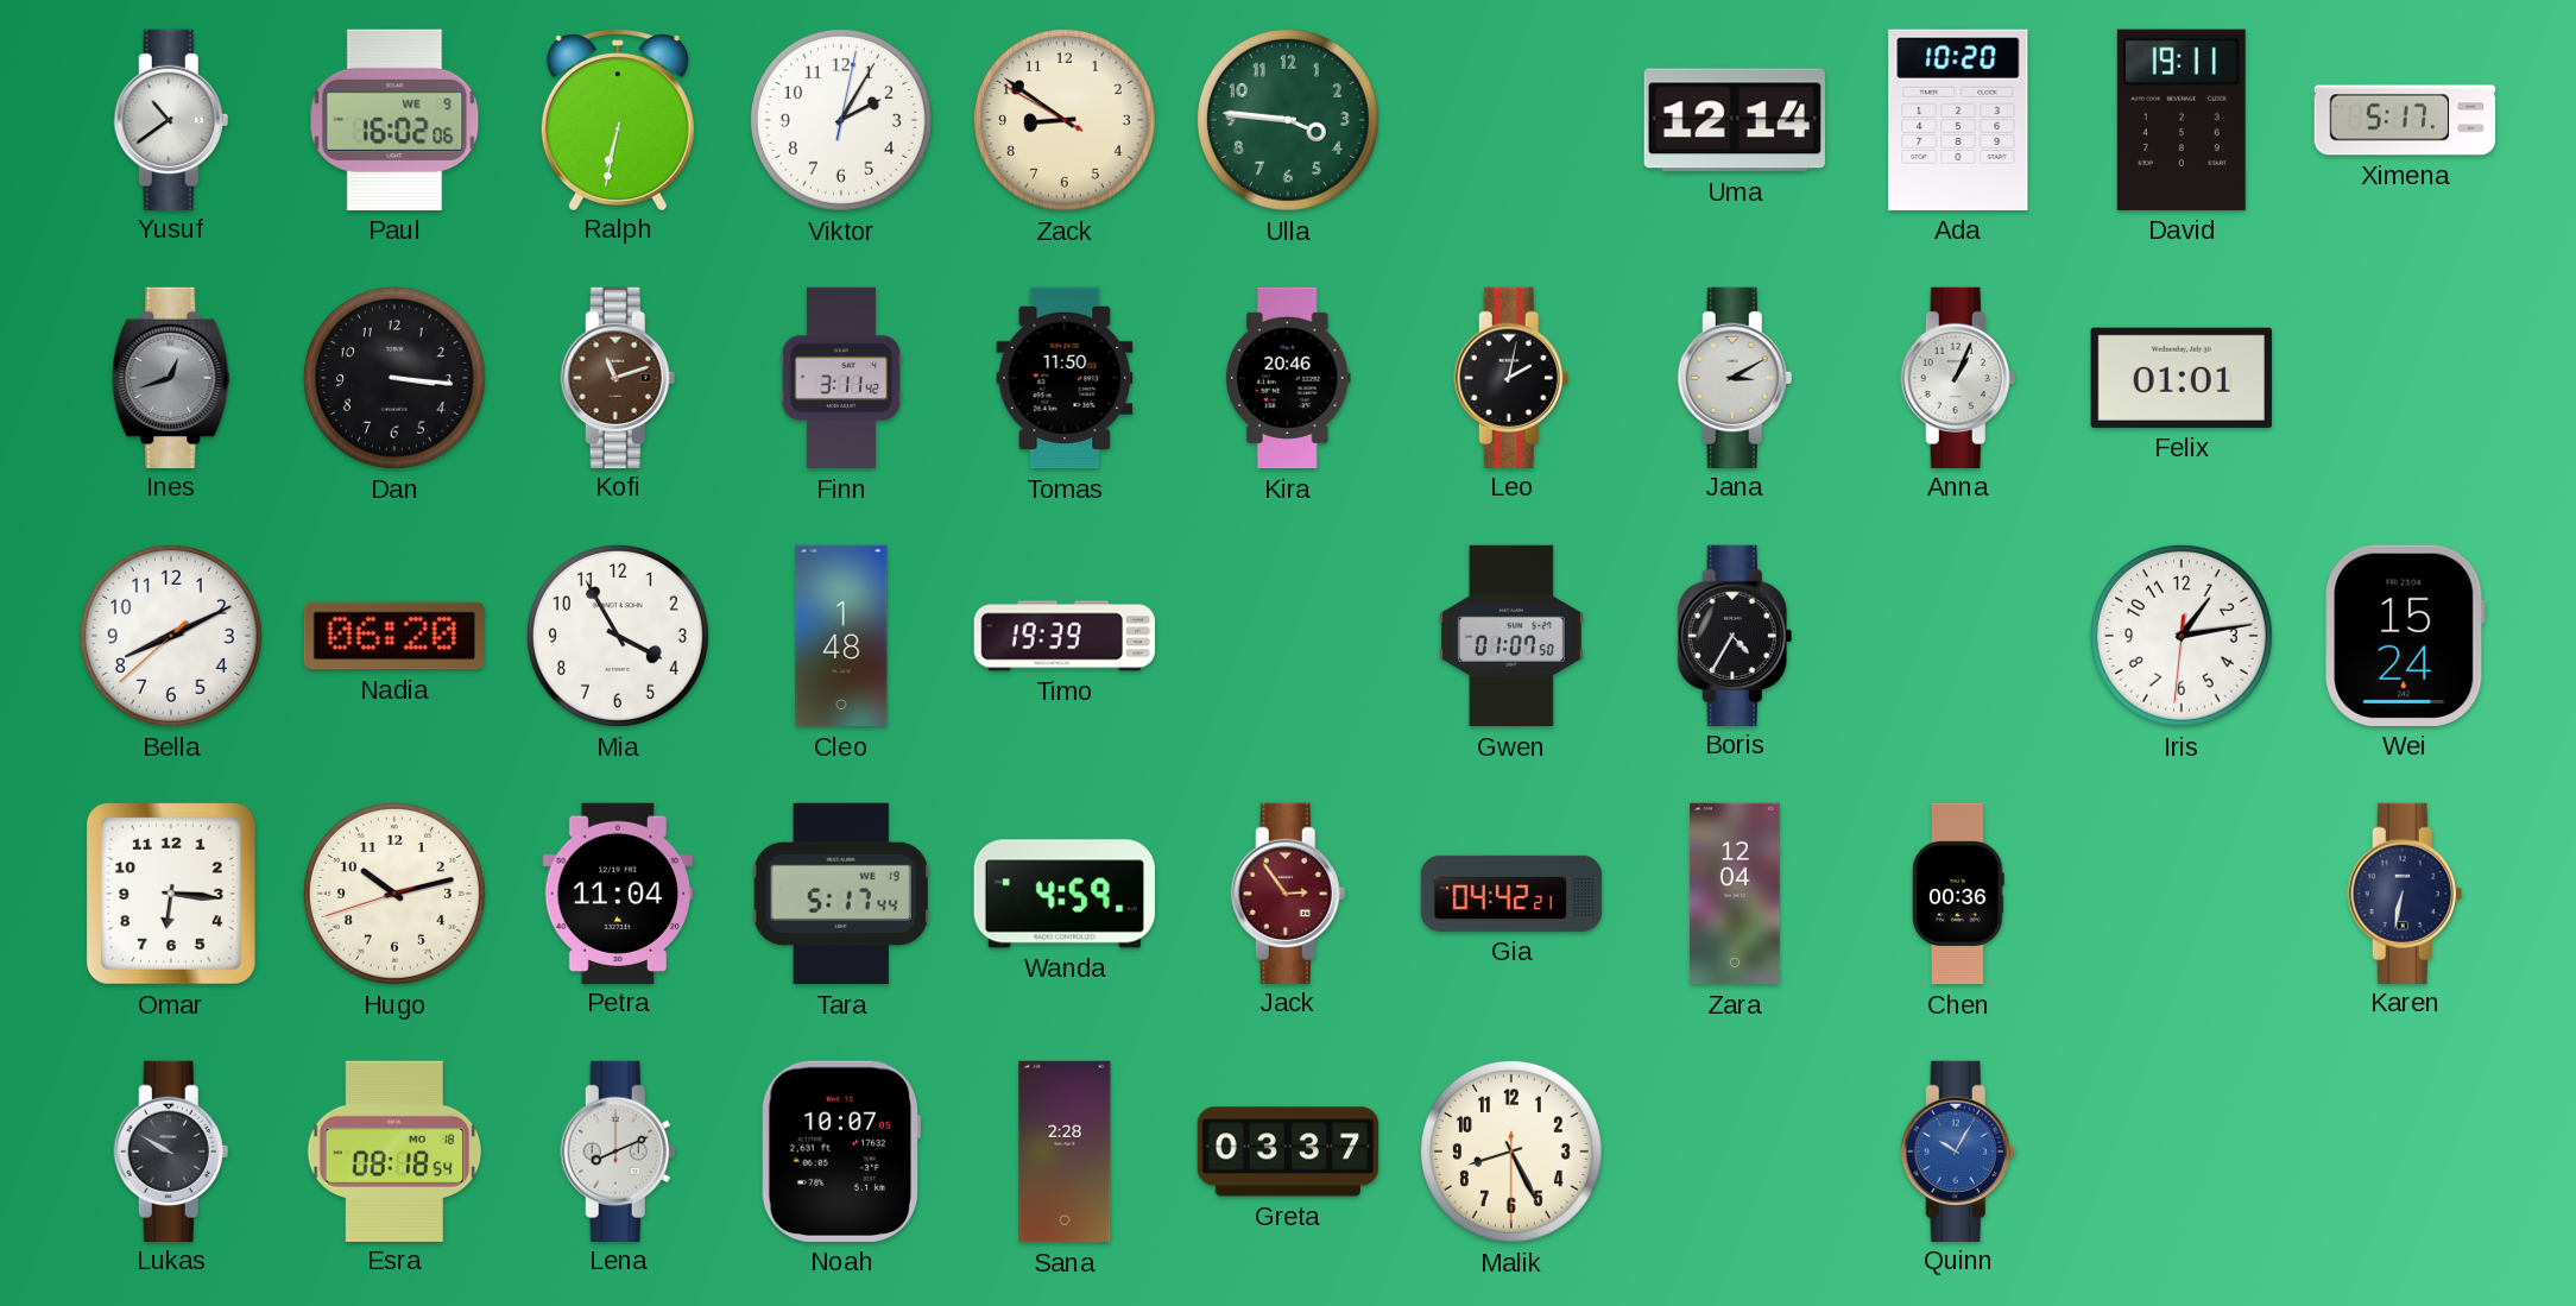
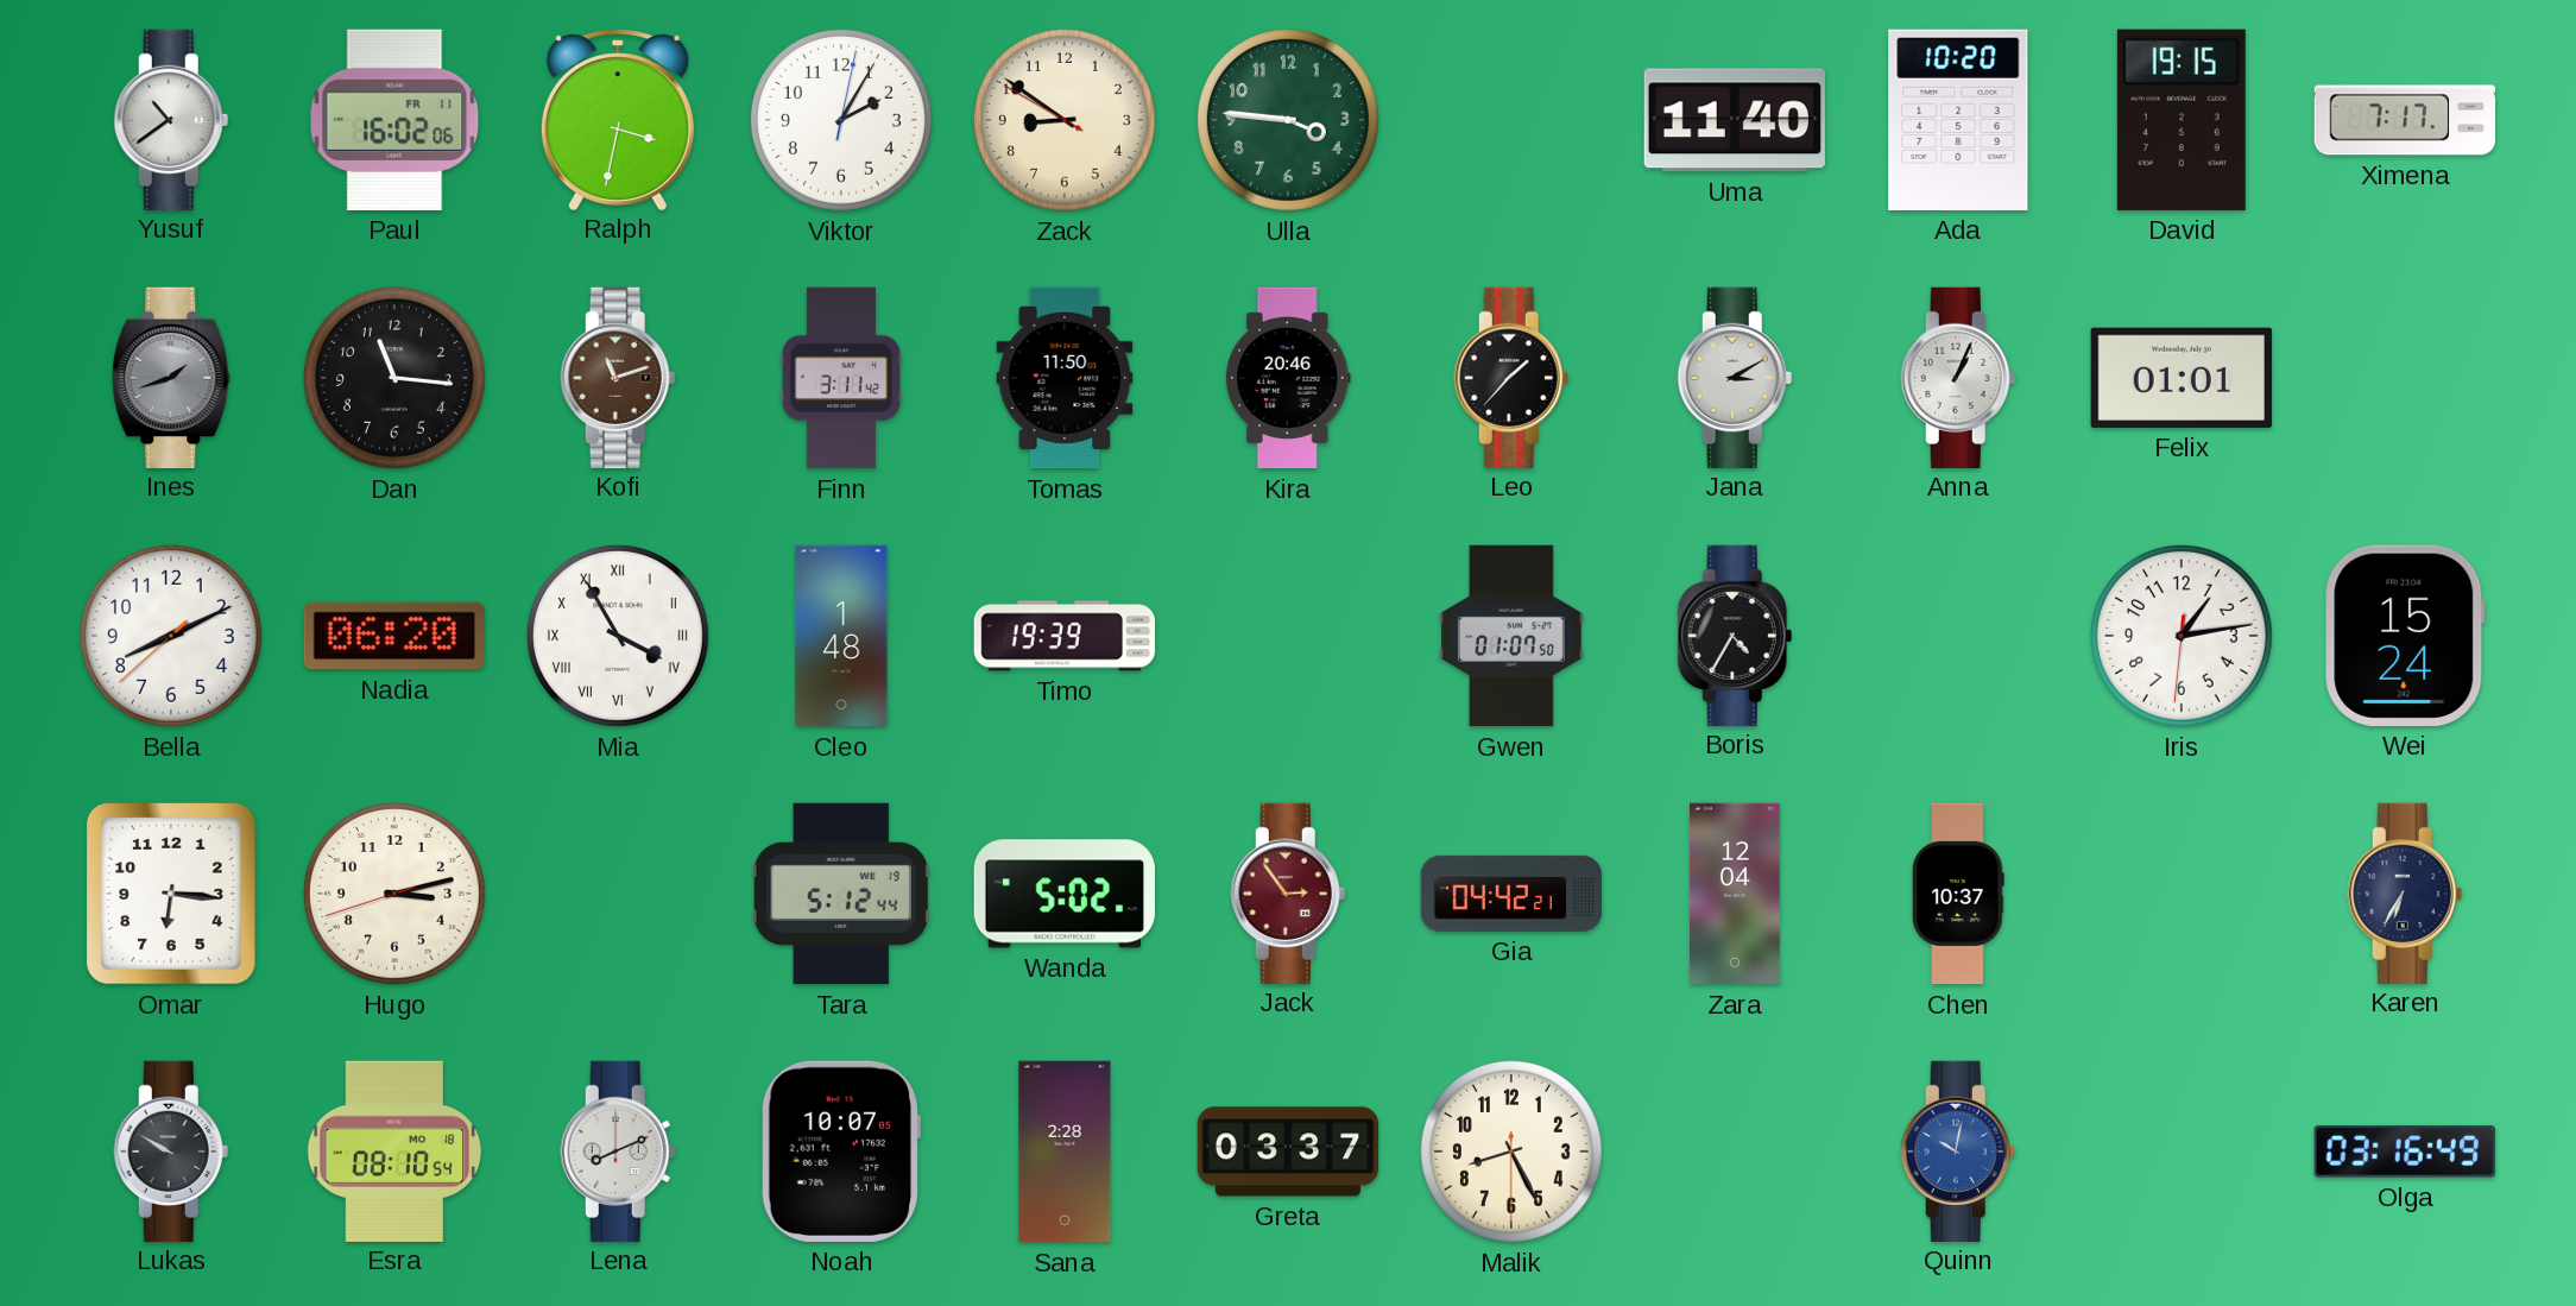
Paul date: WE 9 -> FR 11
Ralph: 6:32 -> 3:32
Uma: 12:14 -> 11:40
David: 19:11 -> 19:15
Ximena: 5:17 -> 7:17
Ines: 12:42 -> 1:42
Dan: 3:16 -> 11:16
Leo: 2:02 -> 1:37
Mia numerals: Arabic -> Roman
Hugo: 10:12 -> 3:12
Petra: 11:04 -> none
Tara: 5:17 -> 5:12
Wanda: 4:59 -> 5:02
Chen: 00:36 -> 10:37
Karen: 6:32 -> 6:35
Esra: 08:18 -> 08:10
Quinn: 10:05 -> 10:02
Olga: none -> 03:16
